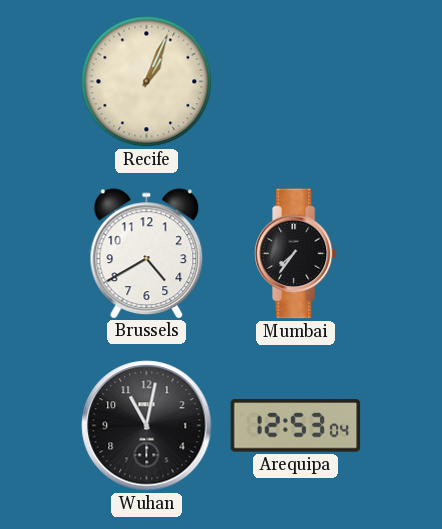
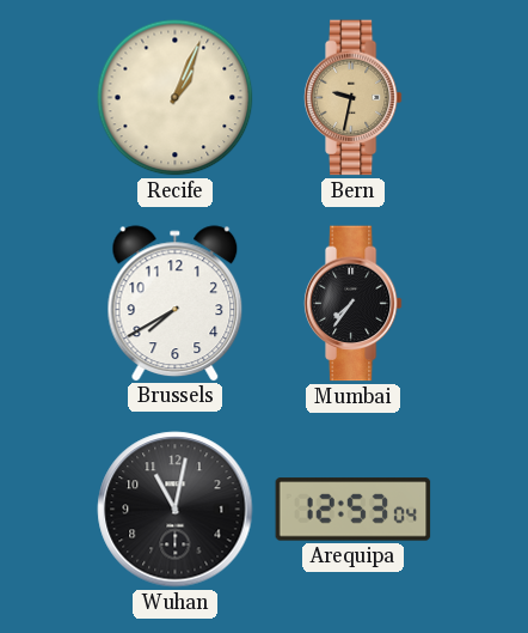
Bern: none -> 9:32
Brussels: 4:40 -> 7:40
